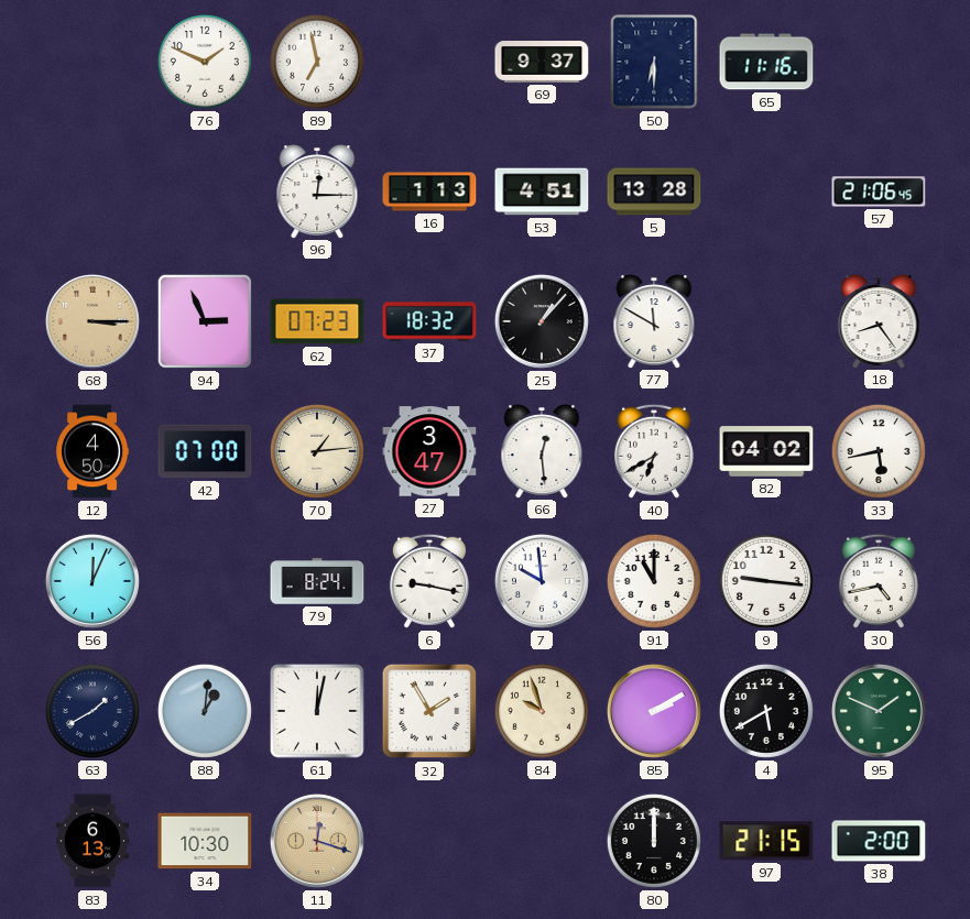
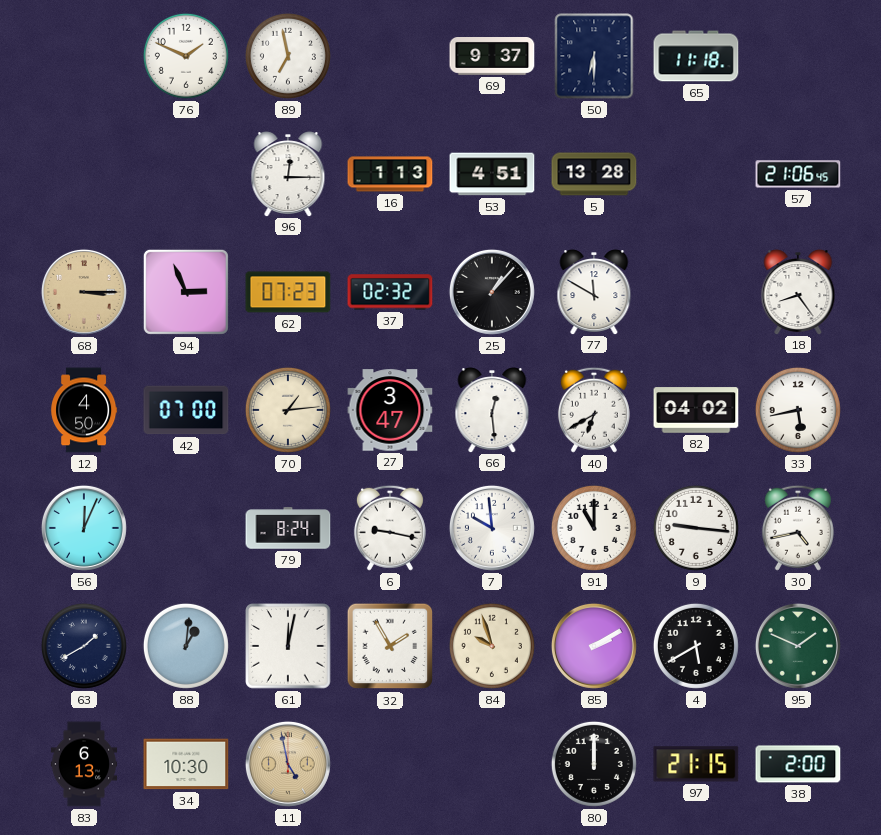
65: 11:16 -> 11:18
37: 18:32 -> 02:32
11: 12:18 -> 4:58
